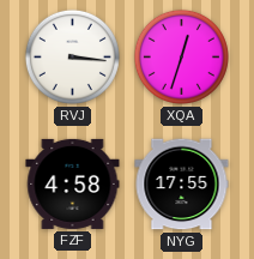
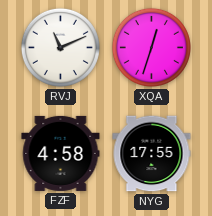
RVJ: 3:16 -> 11:11
